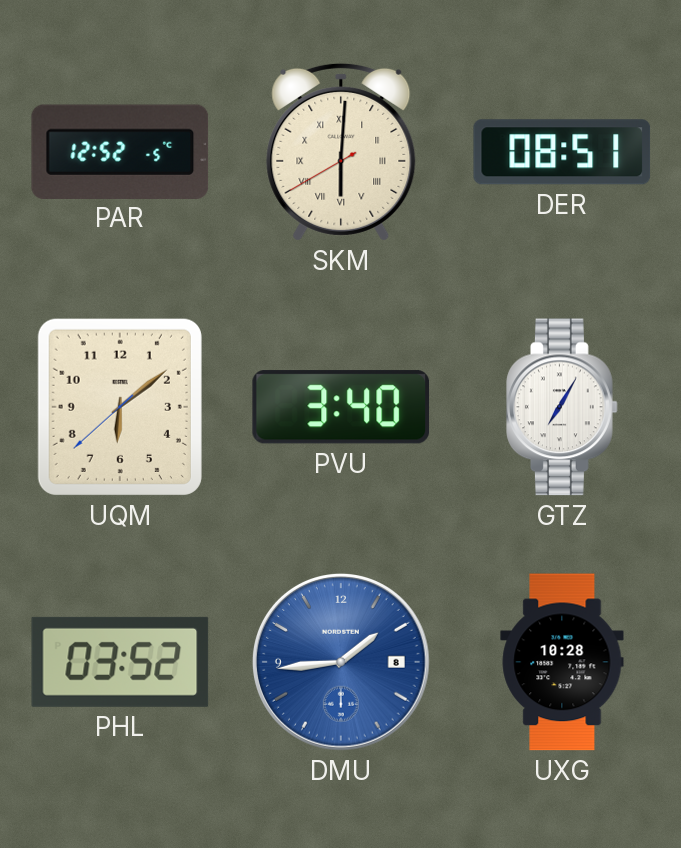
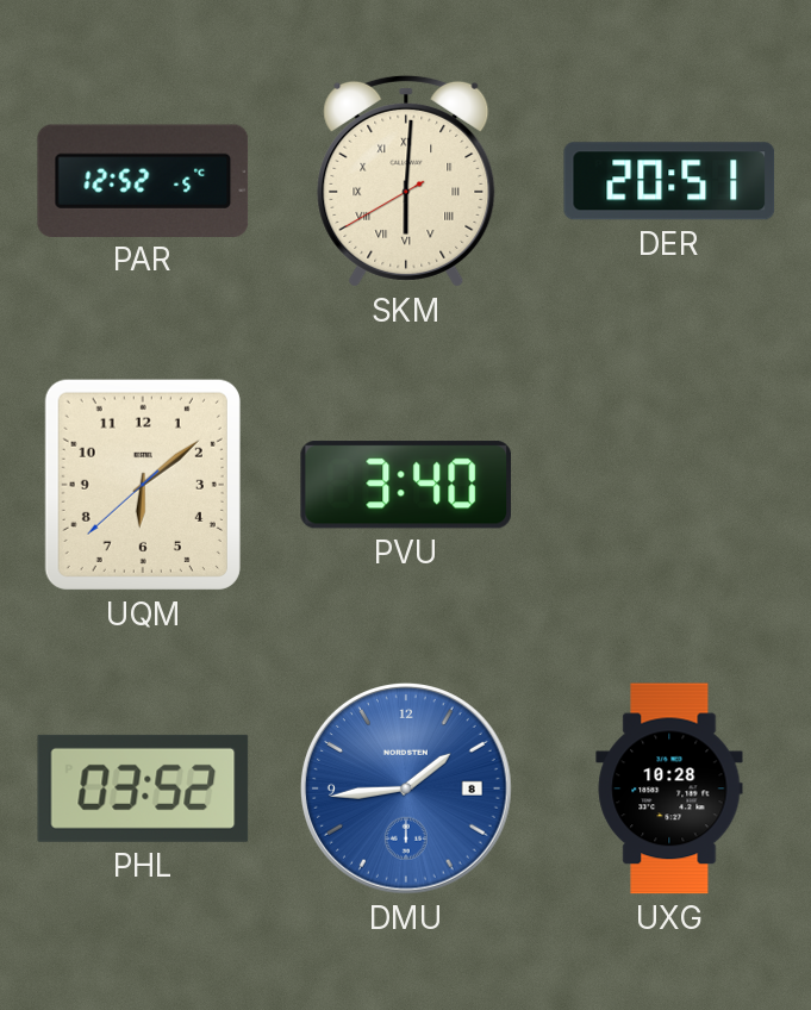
DER: 08:51 -> 20:51
GTZ: 7:05 -> none
